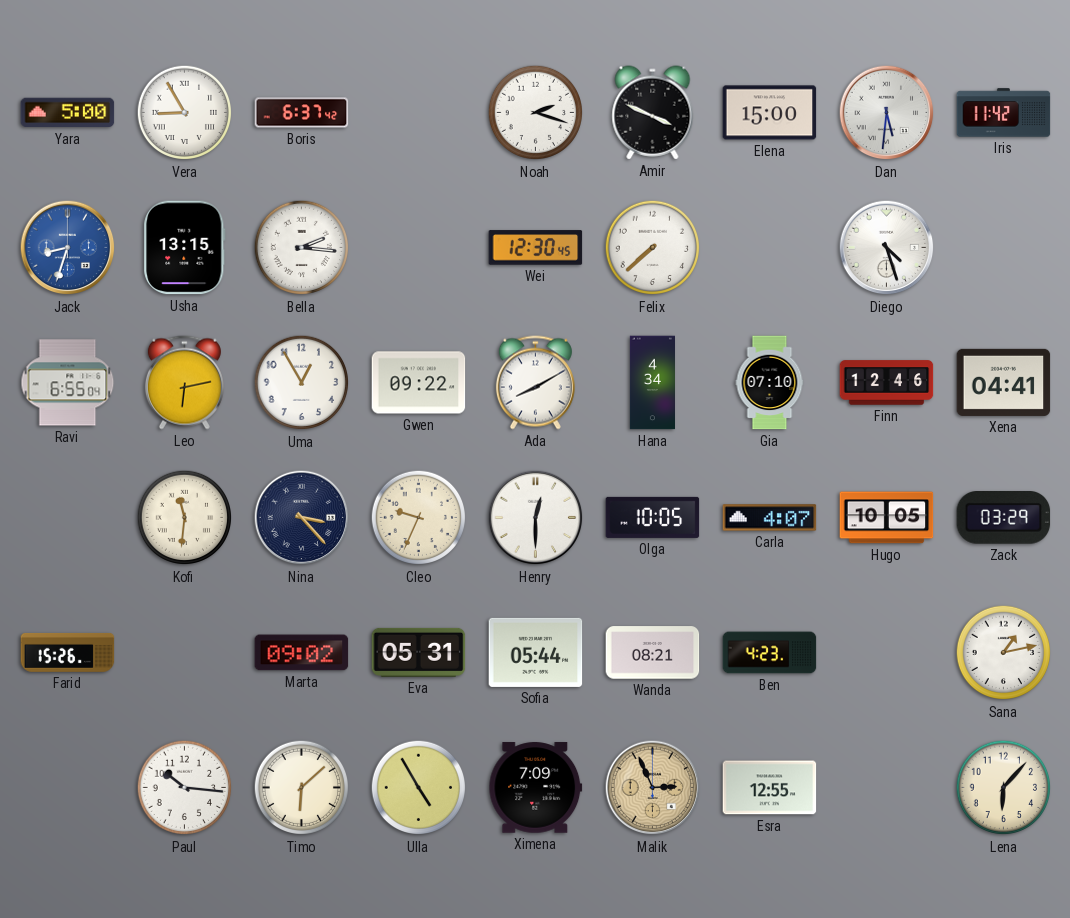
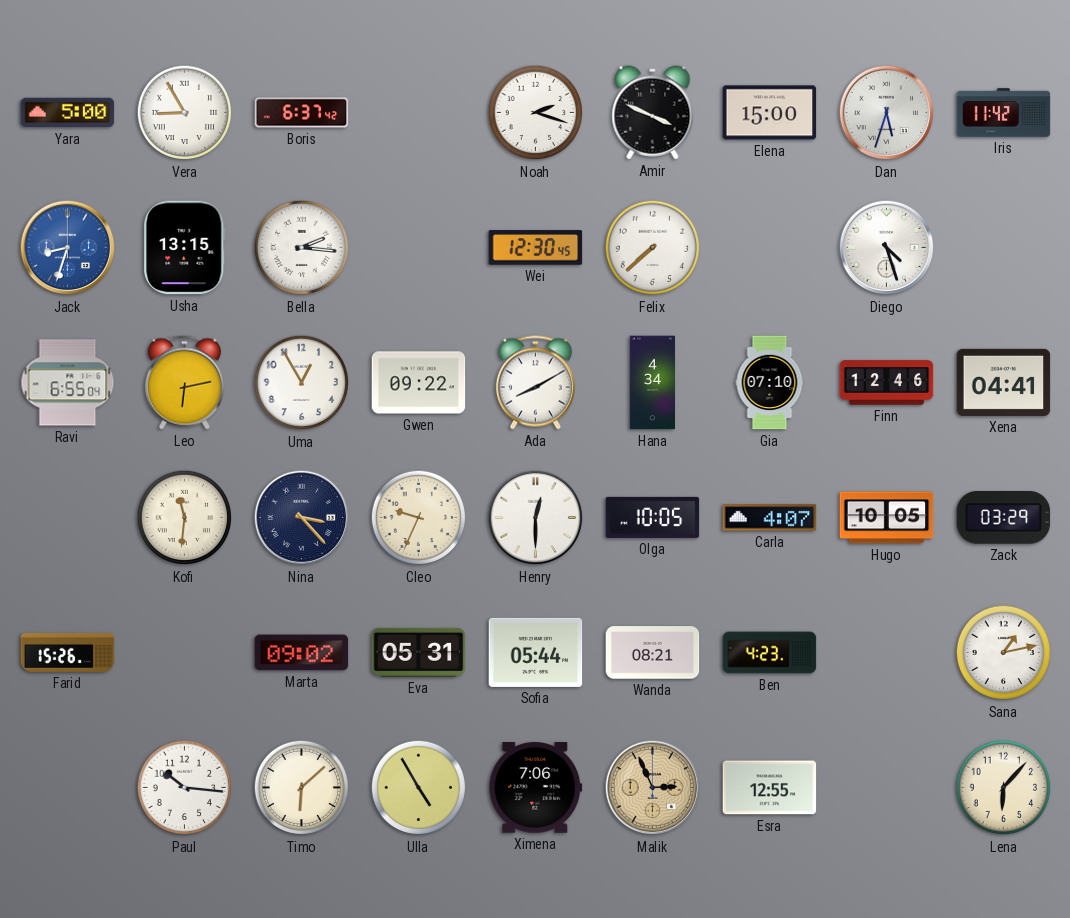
Dan: 5:31 -> 5:33
Ximena: 7:09 -> 7:06
